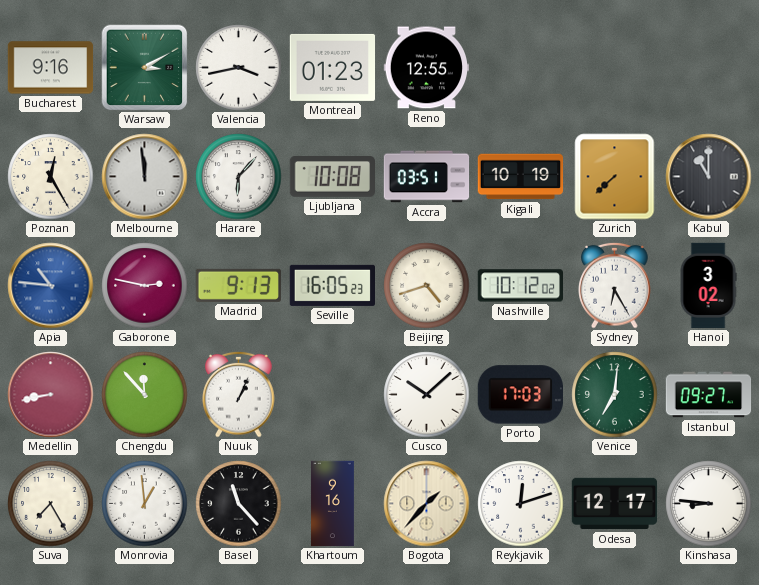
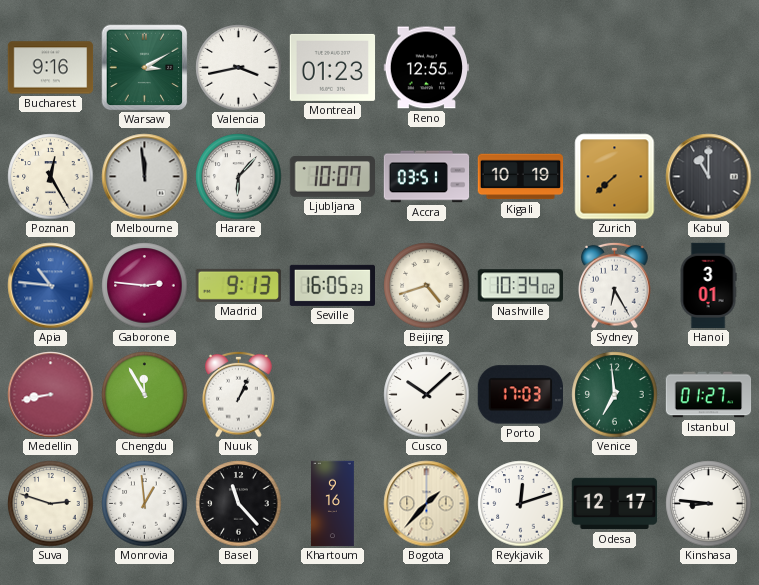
Ljubljana: 10:08 -> 10:07
Gaborone: 2:47 -> 2:46
Nashville: 10:12 -> 10:34
Hanoi: 3:02 -> 3:01
Chengdu: 11:53 -> 11:55
Venice: 7:01 -> 6:59
Istanbul: 09:27 -> 01:27
Suva: 7:25 -> 2:48
